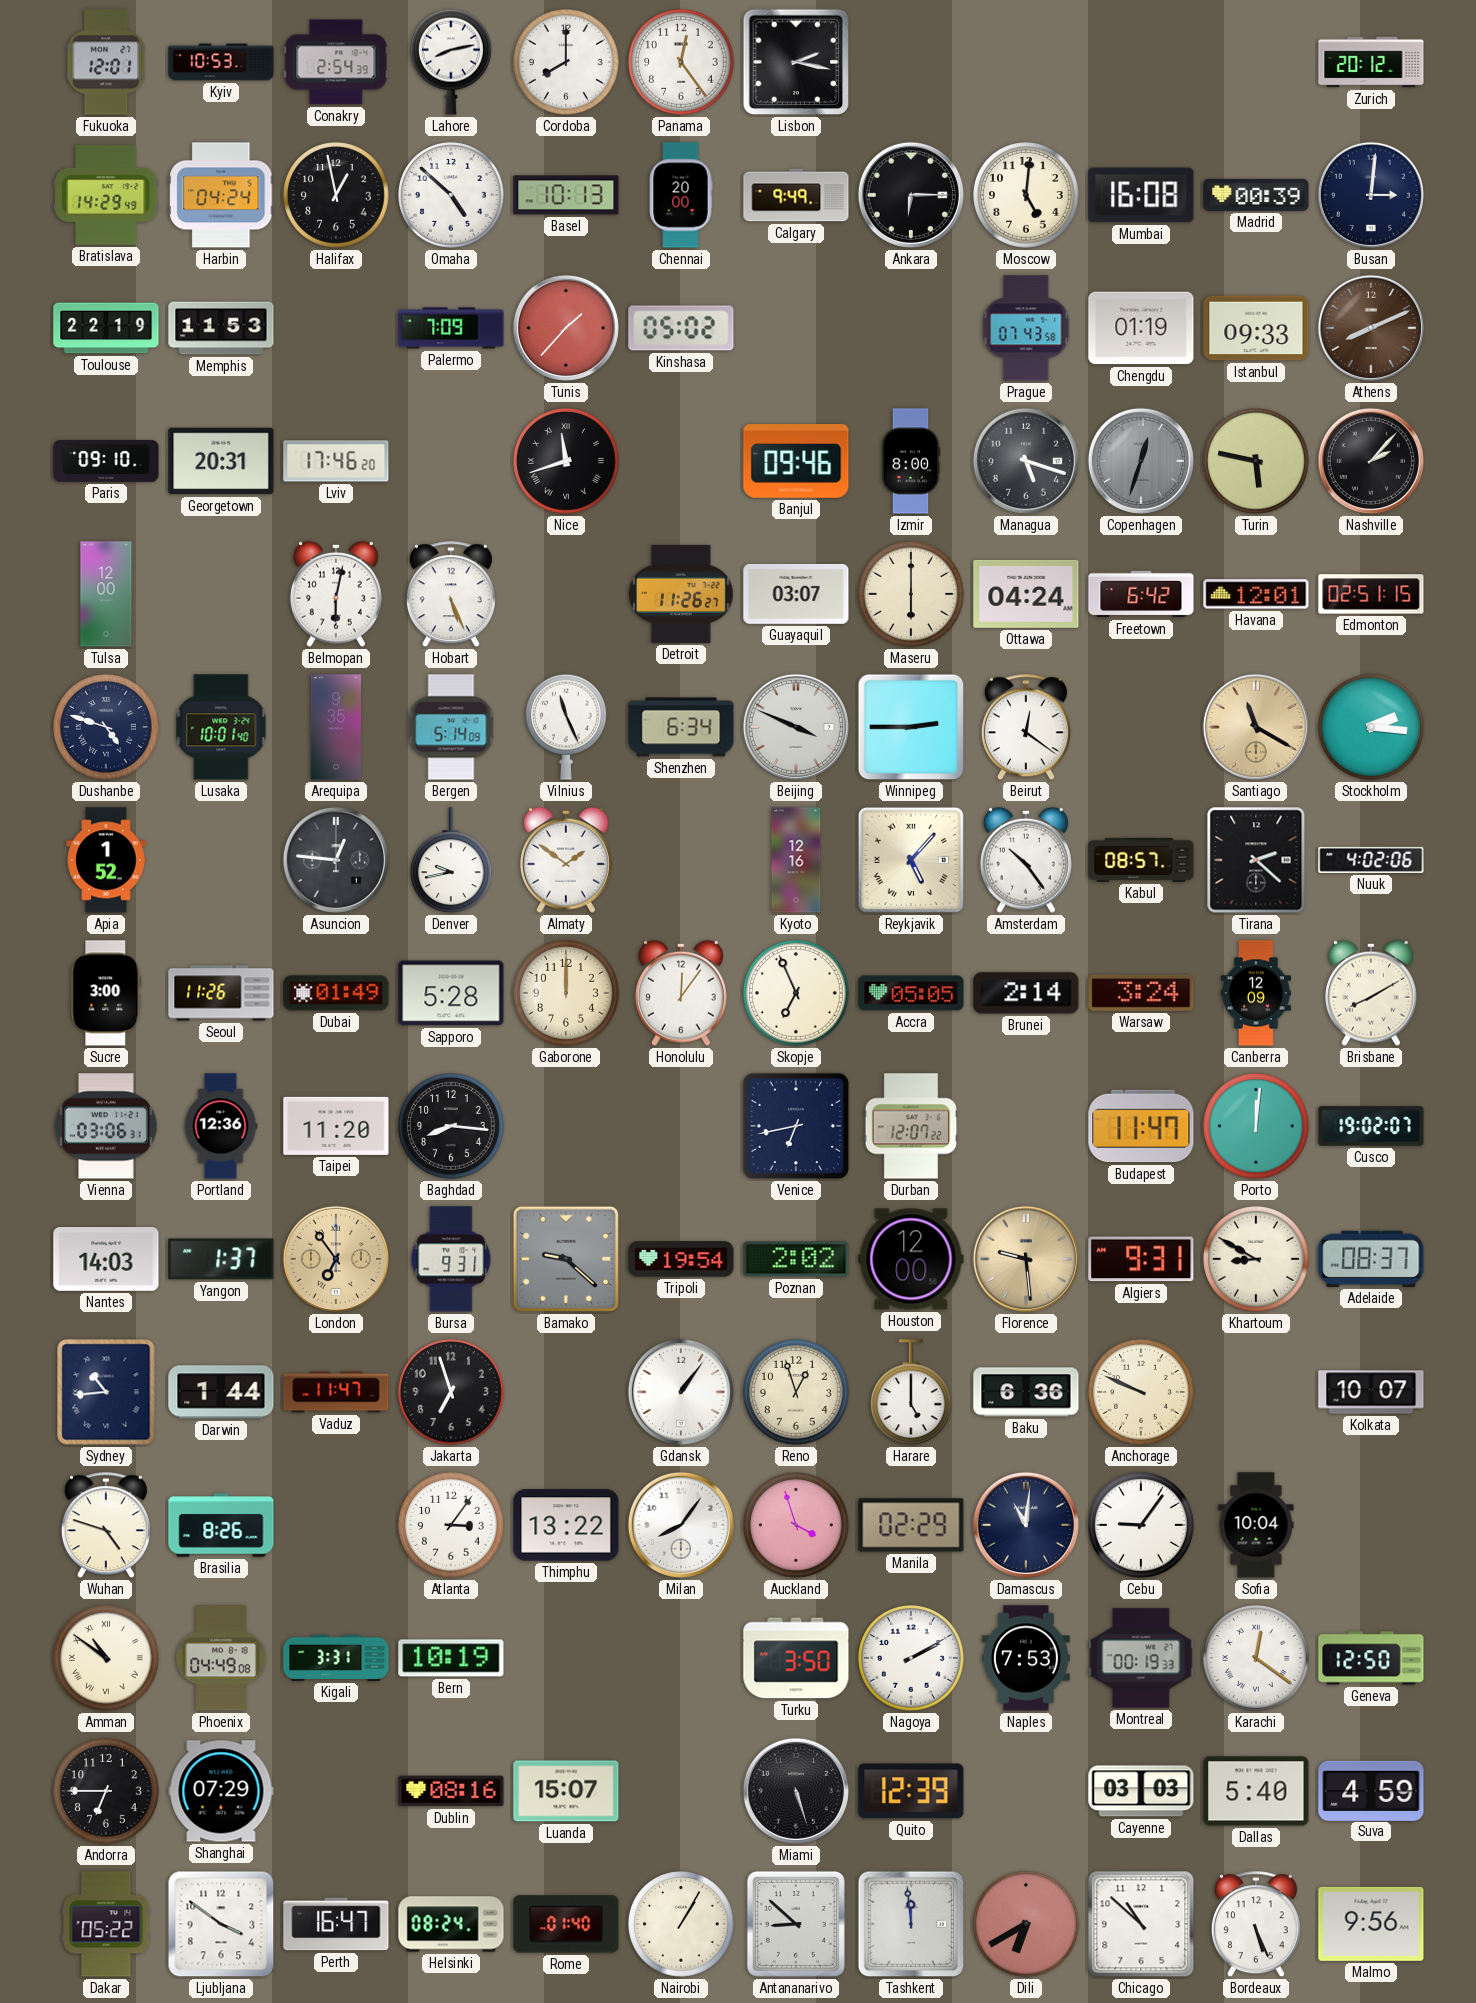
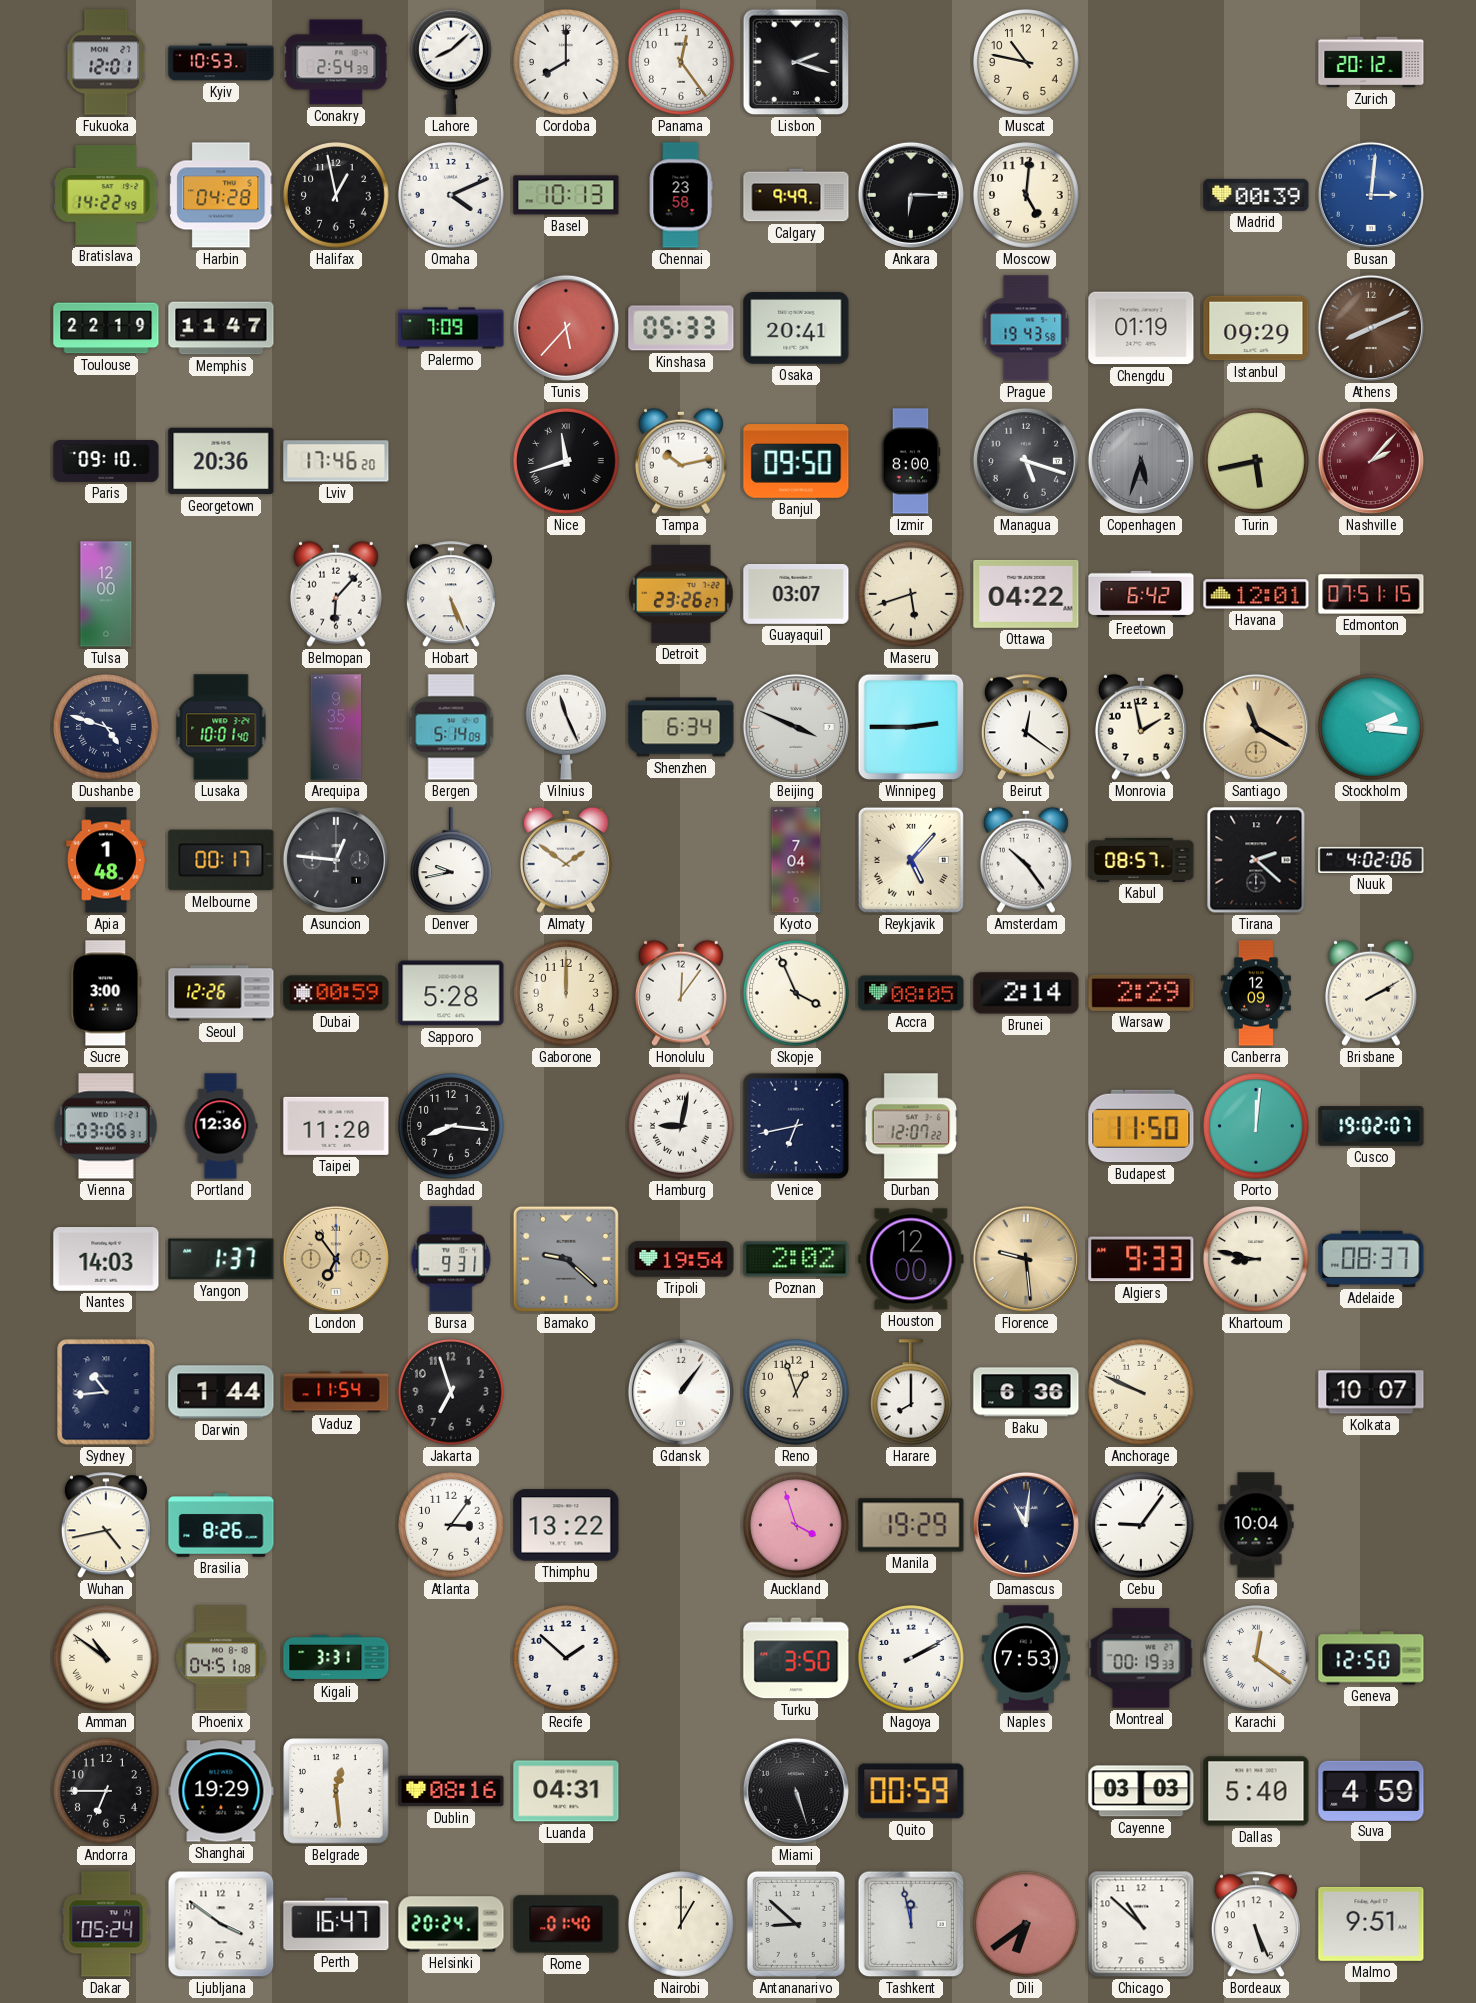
Lahore: 8:13 -> 8:08
Lisbon: 2:17 -> 2:18
Muscat: none -> 10:47
Bratislava: 14:29 -> 14:22
Harbin: 04:24 -> 04:28
Omaha: 4:52 -> 4:11
Chennai: 20:00 -> 23:58
Mumbai: 16:08 -> none
Busan dial: navy -> blue
Memphis: 11:53 -> 11:47
Tunis: 1:37 -> 5:37
Kinshasa: 05:02 -> 05:33
Osaka: none -> 20:41
Prague: 07:43 -> 19:43
Istanbul: 09:33 -> 09:29
Georgetown: 20:31 -> 20:36
Tampa: none -> 10:13
Banjul: 09:46 -> 09:50
Copenhagen: 12:33 -> 5:33
Turin: 5:47 -> 5:43
Nashville dial: black -> burgundy
Belmopan: 6:02 -> 6:07
Detroit: 11:26 -> 23:26
Maseru: 6:00 -> 5:42
Ottawa: 04:24 -> 04:22
Edmonton: 02:51 -> 07:51
Monrovia: none -> 1:58
Apia: 1:52 -> 1:48
Melbourne: none -> 00:17
Kyoto: 12:16 -> 7:04
Seoul: 11:26 -> 12:26
Dubai: 01:49 -> 00:59
Skopje: 6:56 -> 3:56
Accra: 05:05 -> 08:05
Warsaw: 3:24 -> 2:29
Brisbane: 8:10 -> 2:10
Hamburg: none -> 9:02
Budapest: 11:47 -> 11:50
Algiers: 9:31 -> 9:33
Khartoum: 8:50 -> 8:47
Vaduz: 11:47 -> 11:54
Harare: 5:00 -> 8:00
Wuhan: 4:48 -> 4:43
Milan: 8:06 -> none
Manila: 02:29 -> 19:29
Phoenix: 04:49 -> 04:51
Bern: 10:19 -> none
Recife: none -> 1:52
Shanghai: 07:29 -> 19:29
Belgrade: none -> 12:29
Luanda: 15:07 -> 04:31
Quito: 12:39 -> 00:59
Dakar: 05:22 -> 05:24
Helsinki: 08:24 -> 20:24
Nairobi: 1:05 -> 1:00
Tashkent: 11:59 -> 11:58
Dili: 6:40 -> 6:39
Malmo: 9:56 -> 9:51
